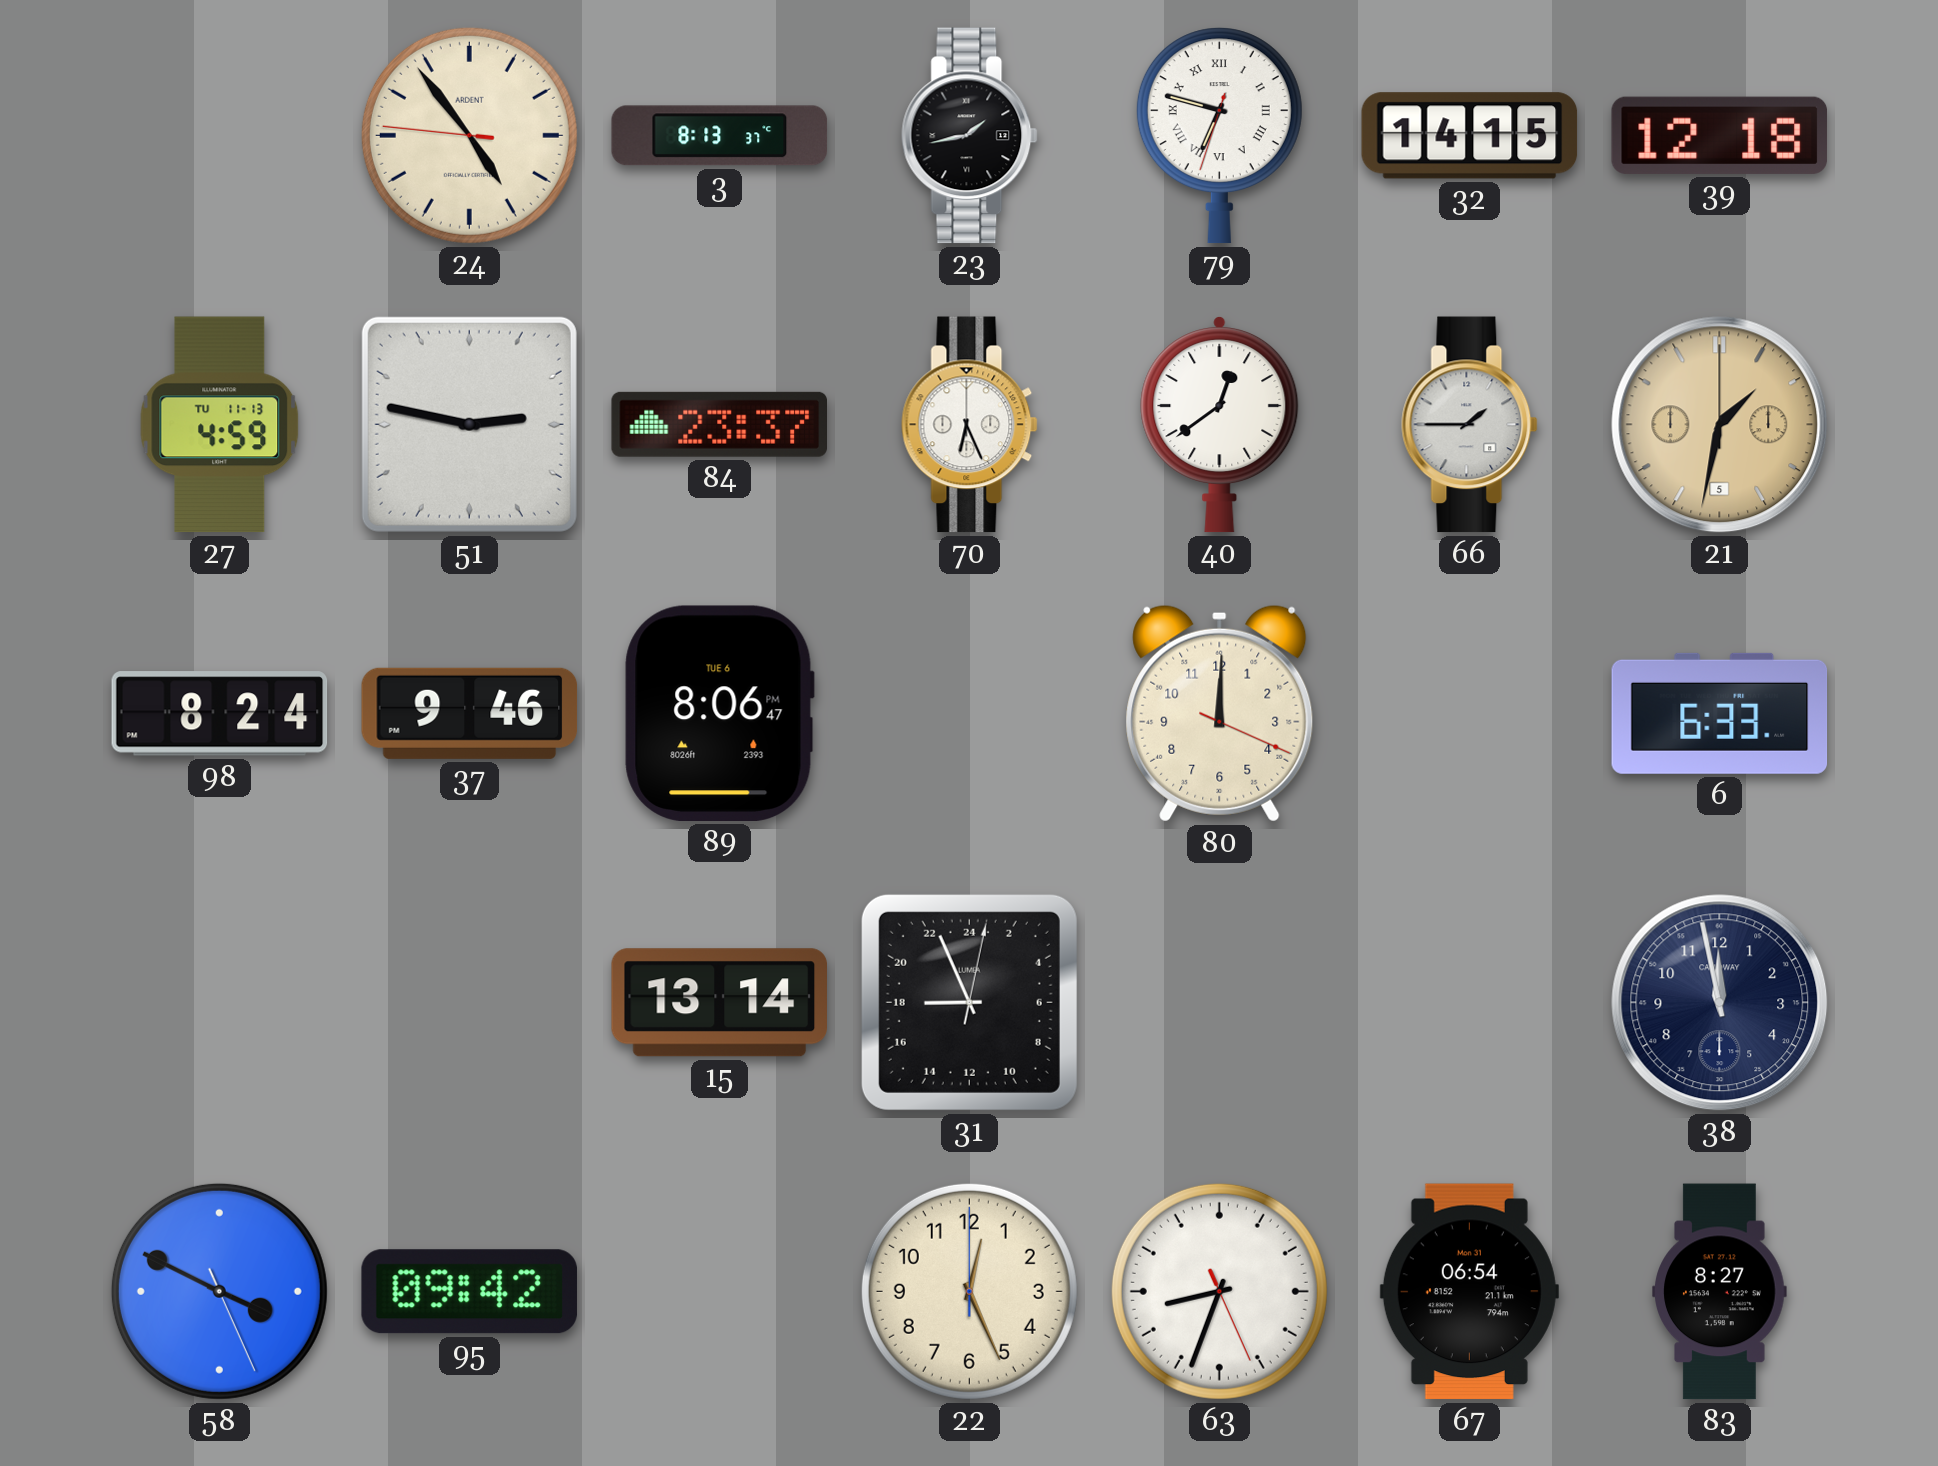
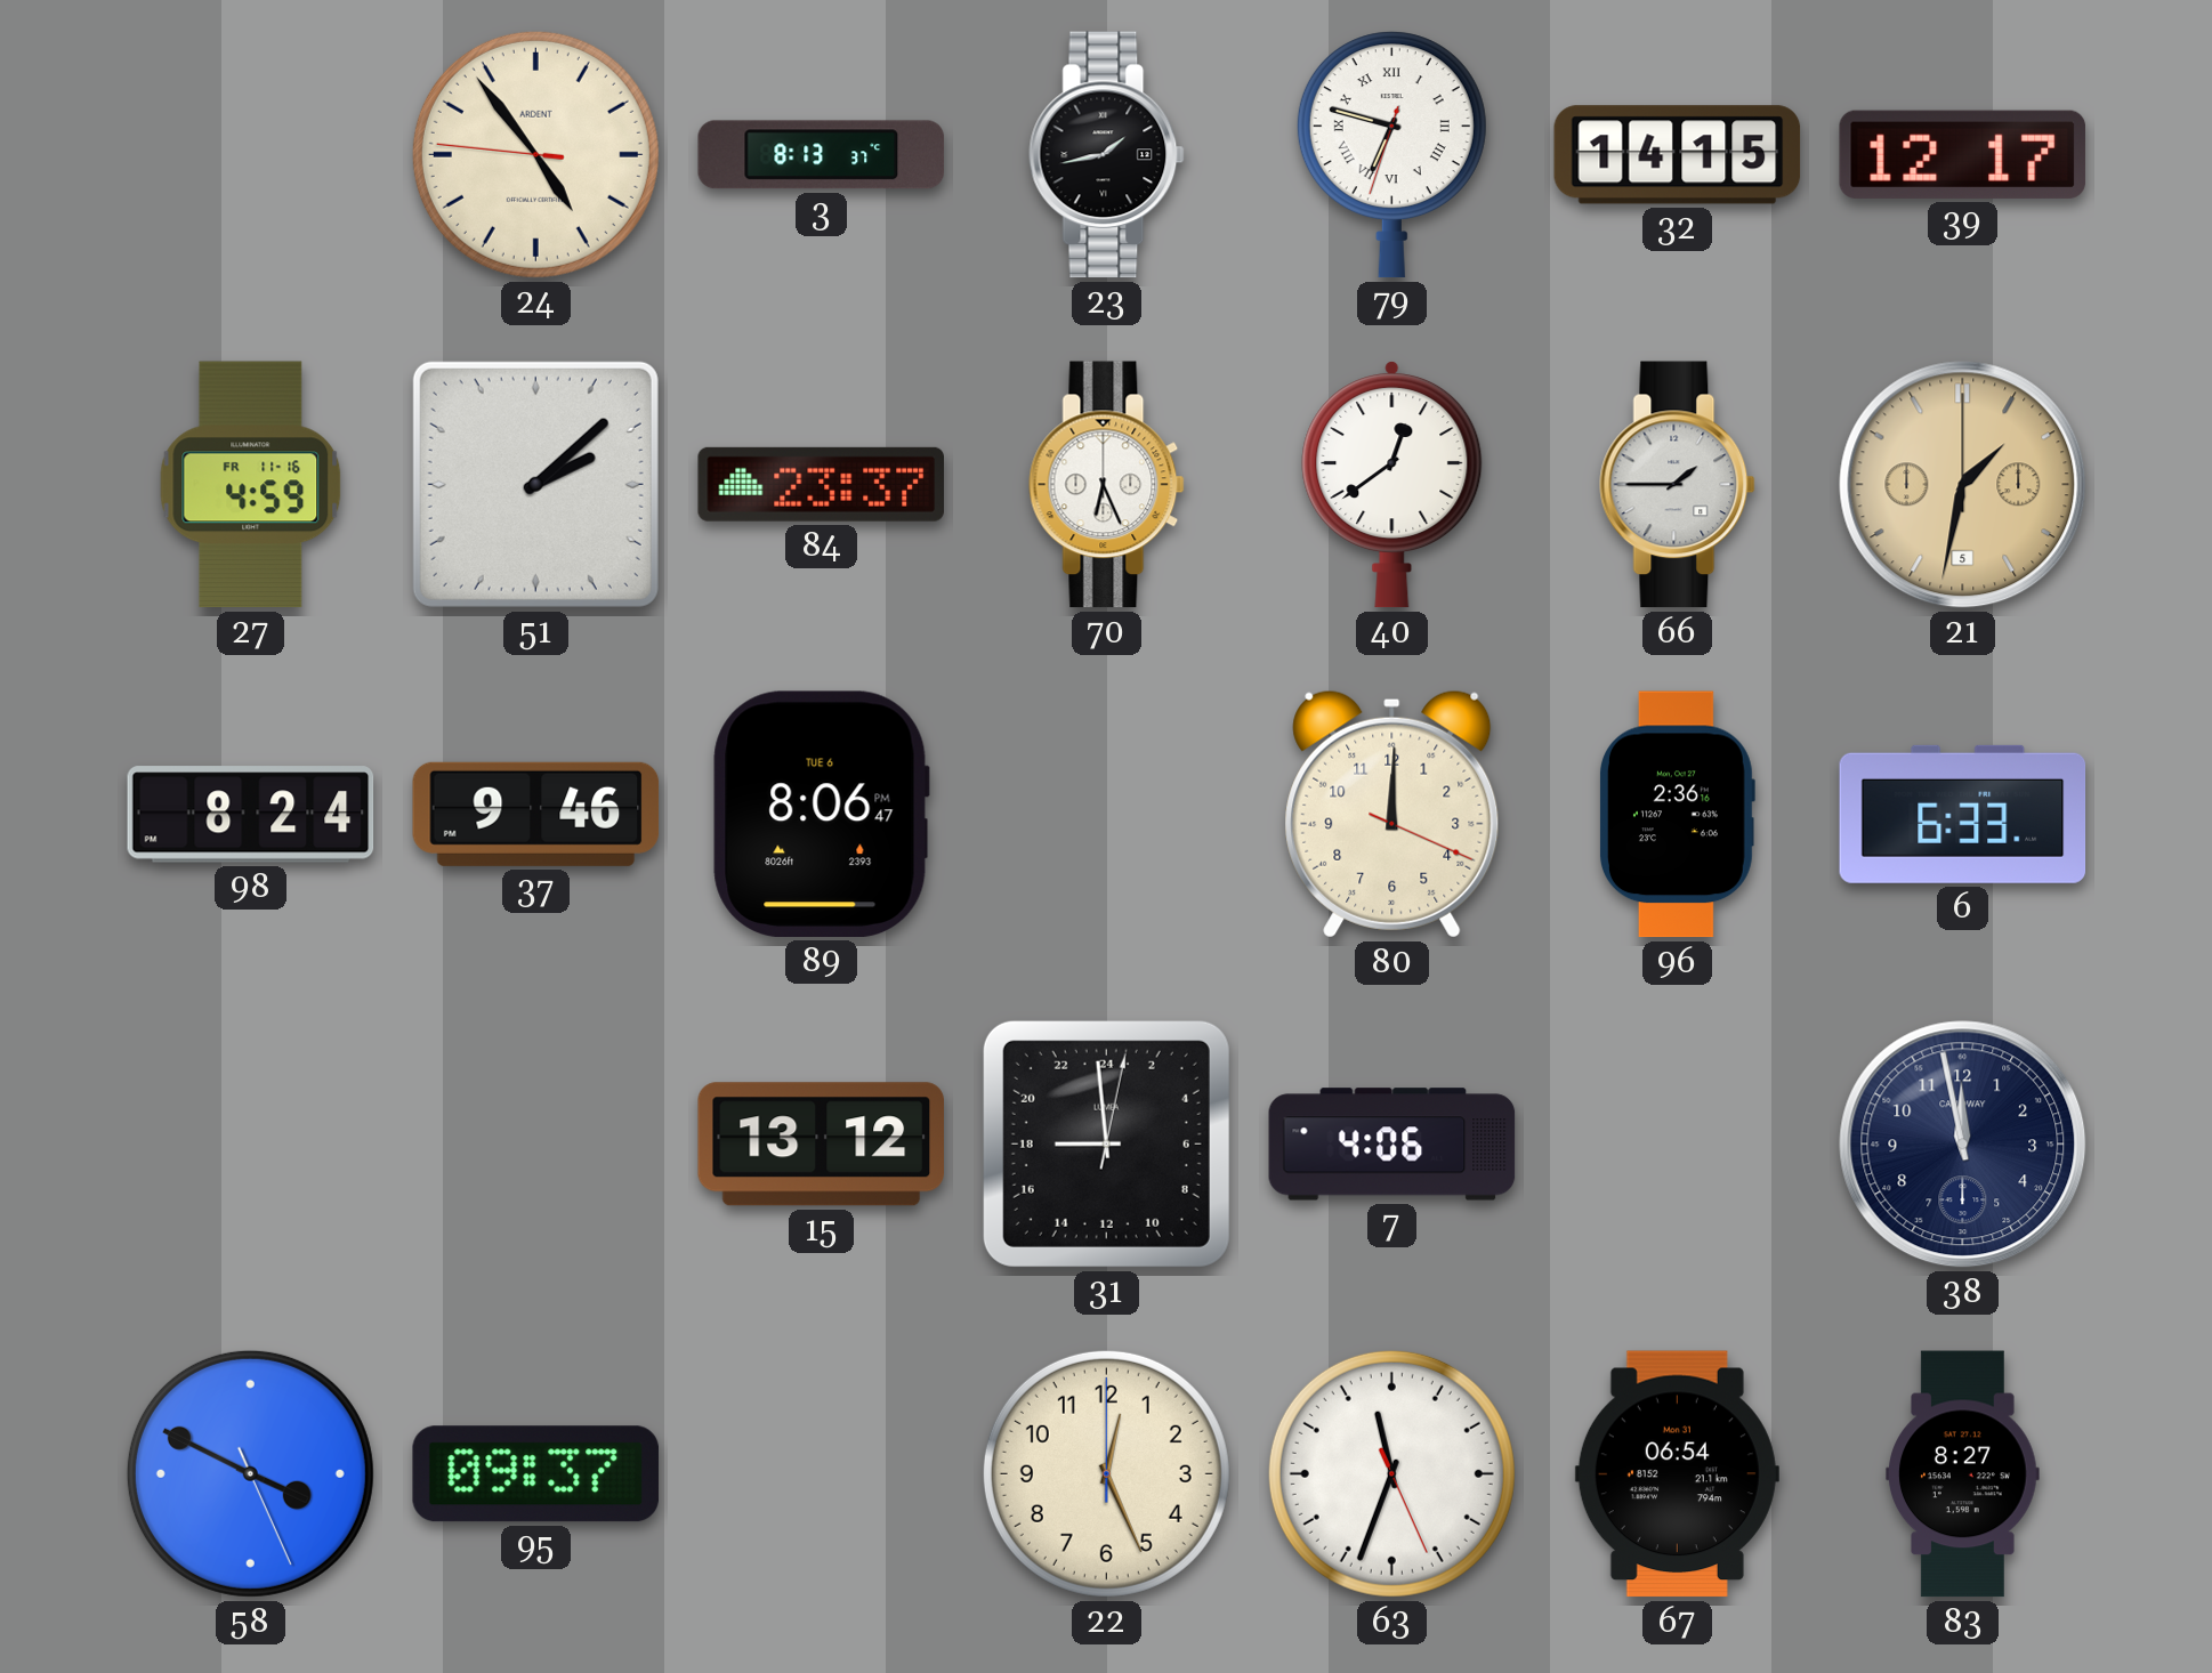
39: 12:18 -> 12:17
27 date: TU 11-13 -> FR 11-16
51: 2:47 -> 2:08
96: none -> 2:36
15: 13:14 -> 13:12
31: 17:56 -> 17:59
7: none -> 4:06
95: 09:42 -> 09:37
63: 8:33 -> 11:33
